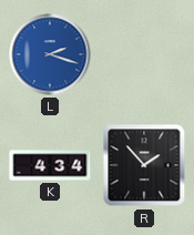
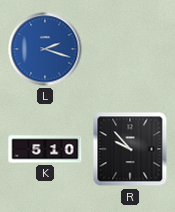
K: 4:34 -> 5:10
R: 1:53 -> 9:53
